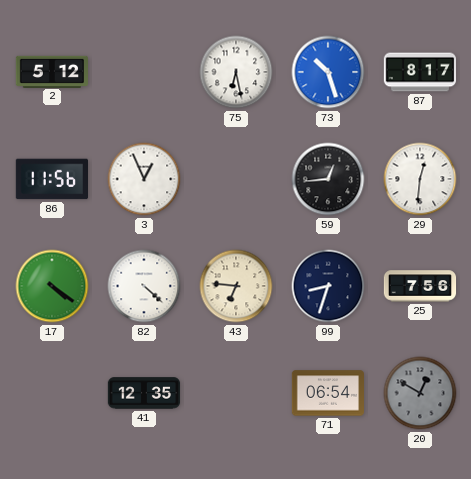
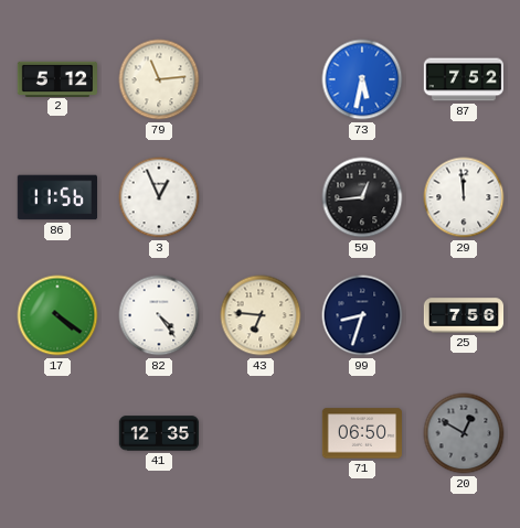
79: none -> 11:14
75: 6:28 -> none
73: 10:27 -> 5:32
87: 8:17 -> 7:52
29: 12:31 -> 11:59
82: 4:22 -> 4:24
71: 06:54 -> 06:50
